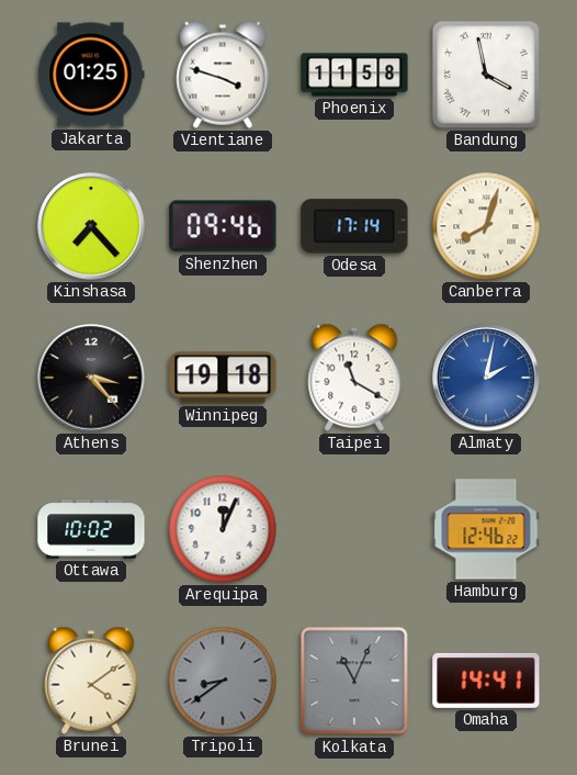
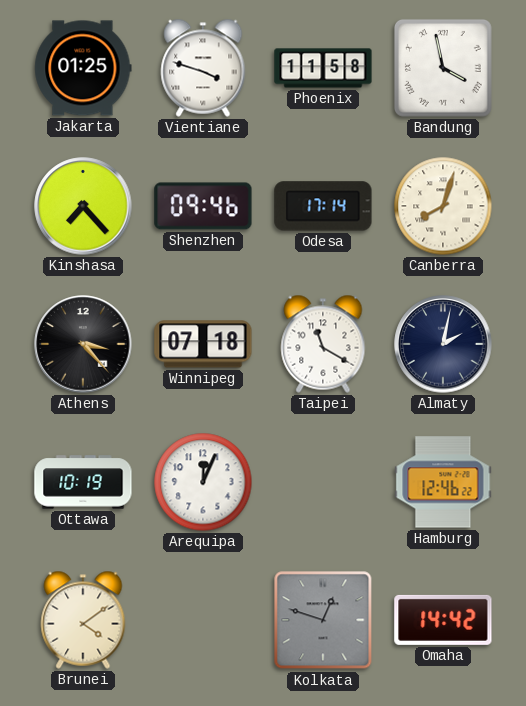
Winnipeg: 19:18 -> 07:18
Almaty dial: blue -> navy
Ottawa: 10:02 -> 10:19
Tripoli: 8:39 -> none
Kolkata: 11:04 -> 12:48
Omaha: 14:41 -> 14:42
